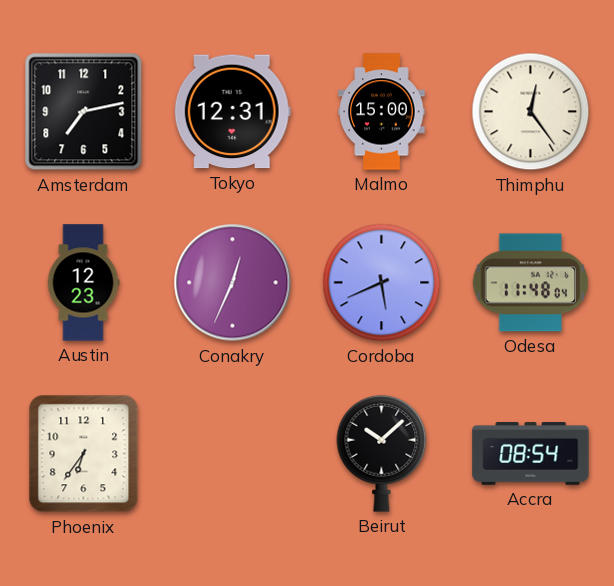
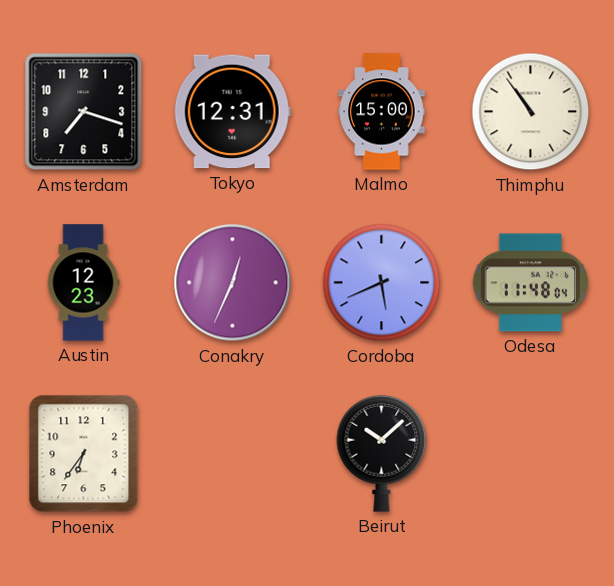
Amsterdam: 7:13 -> 7:18
Thimphu: 12:24 -> 10:54
Accra: 08:54 -> none
